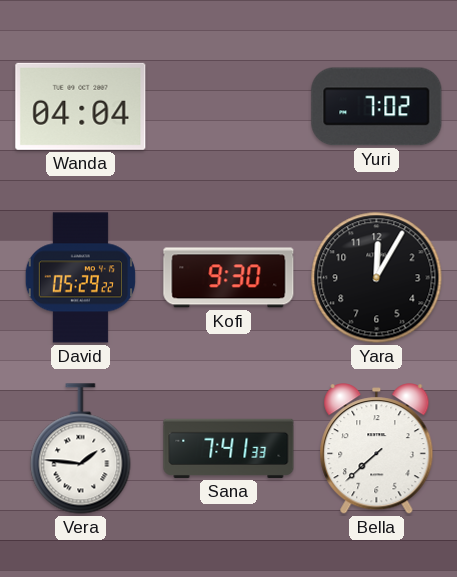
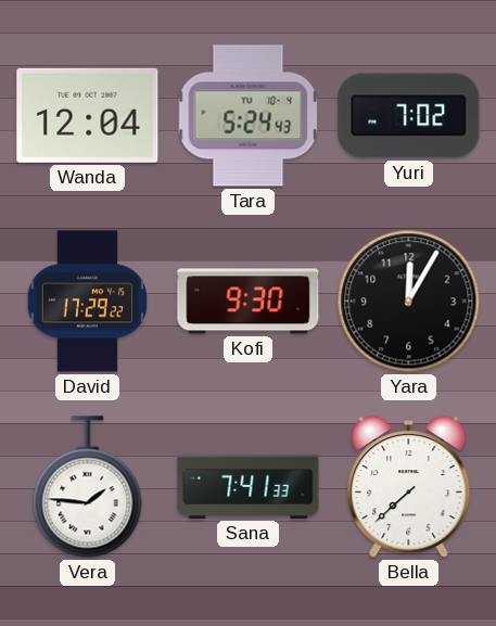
Wanda: 04:04 -> 12:04
Tara: none -> 5:24
David: 05:29 -> 17:29
